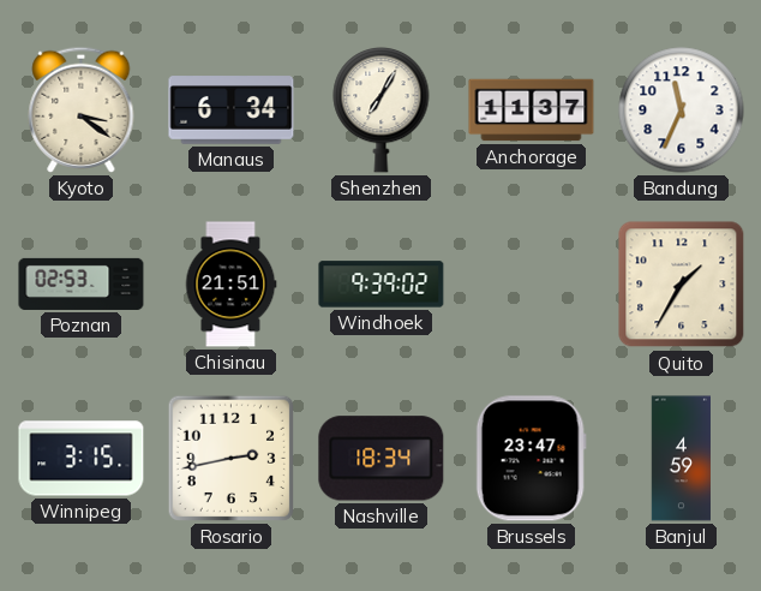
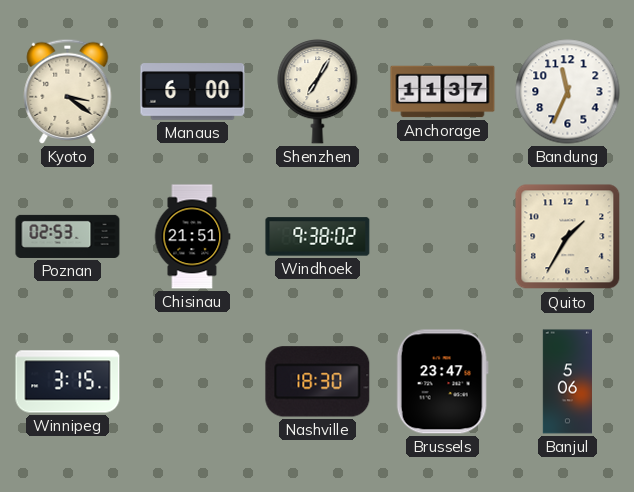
Manaus: 6:34 -> 6:00
Windhoek: 9:39 -> 9:38
Rosario: 2:43 -> none
Nashville: 18:34 -> 18:30
Banjul: 4:59 -> 5:06
